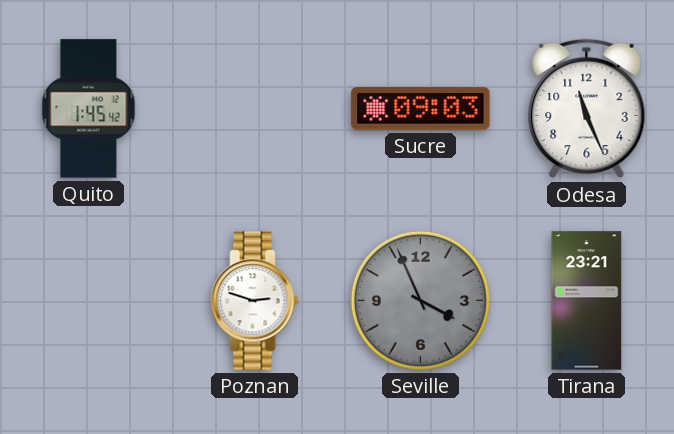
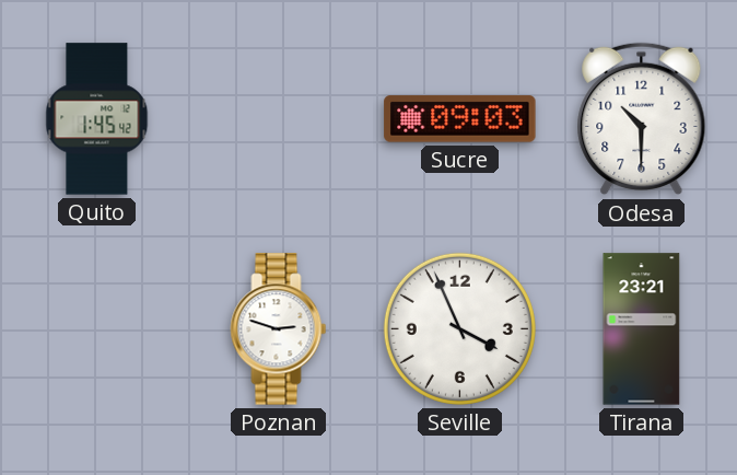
Odesa: 11:26 -> 10:30
Seville dial: grey -> white
